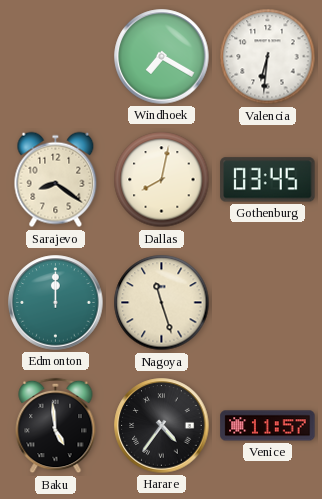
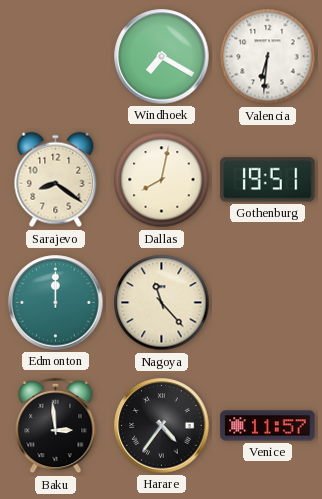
Gothenburg: 03:45 -> 19:51
Nagoya: 11:27 -> 11:23
Baku: 4:59 -> 2:59
